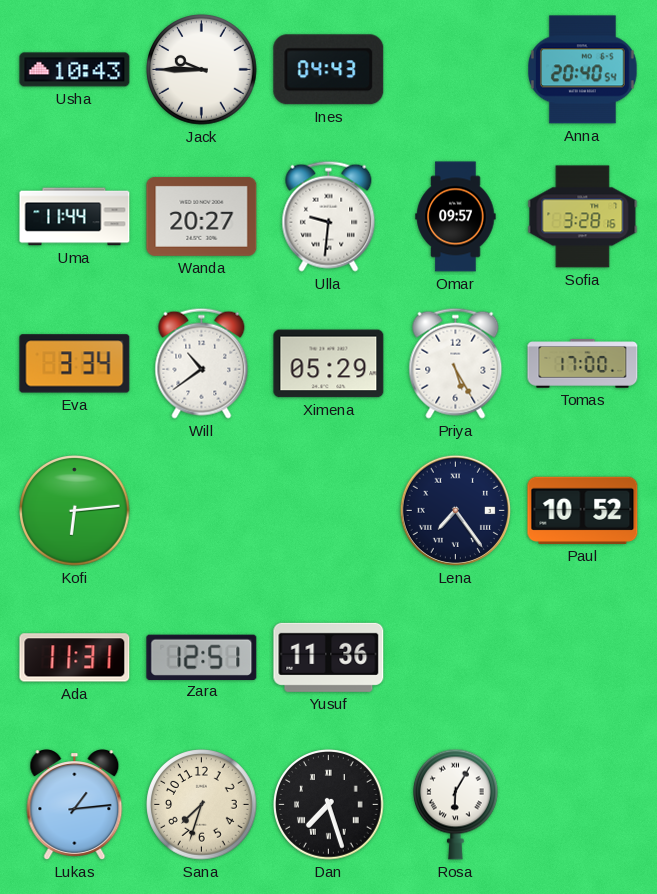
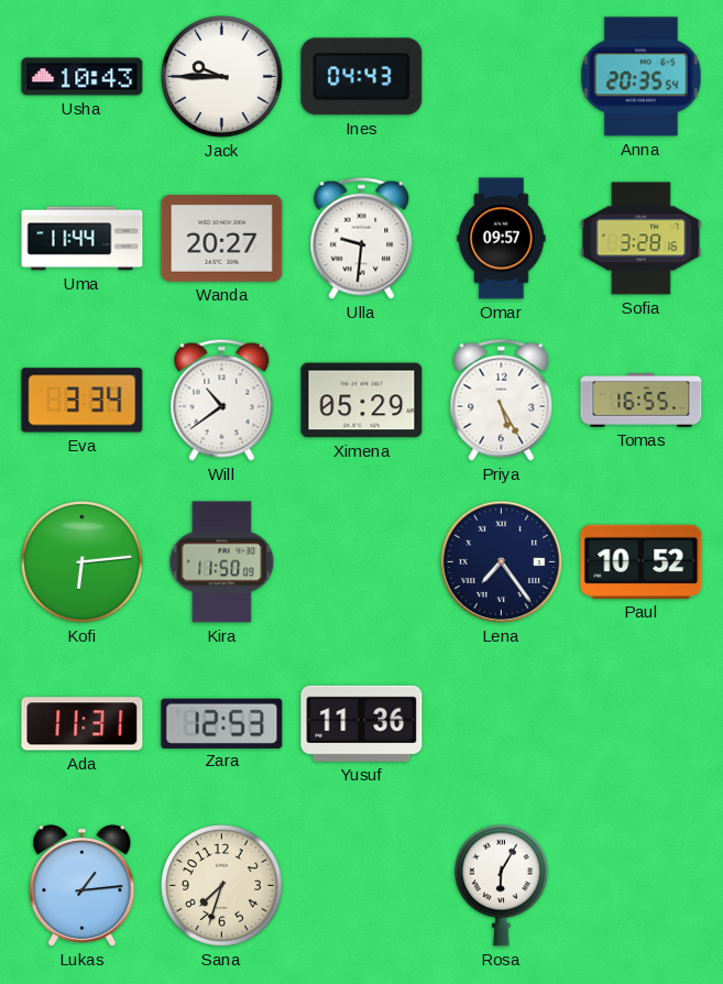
Anna: 20:40 -> 20:35
Tomas: 17:00 -> 16:55
Kira: none -> 11:50
Zara: 12:51 -> 12:53
Dan: 7:27 -> none
